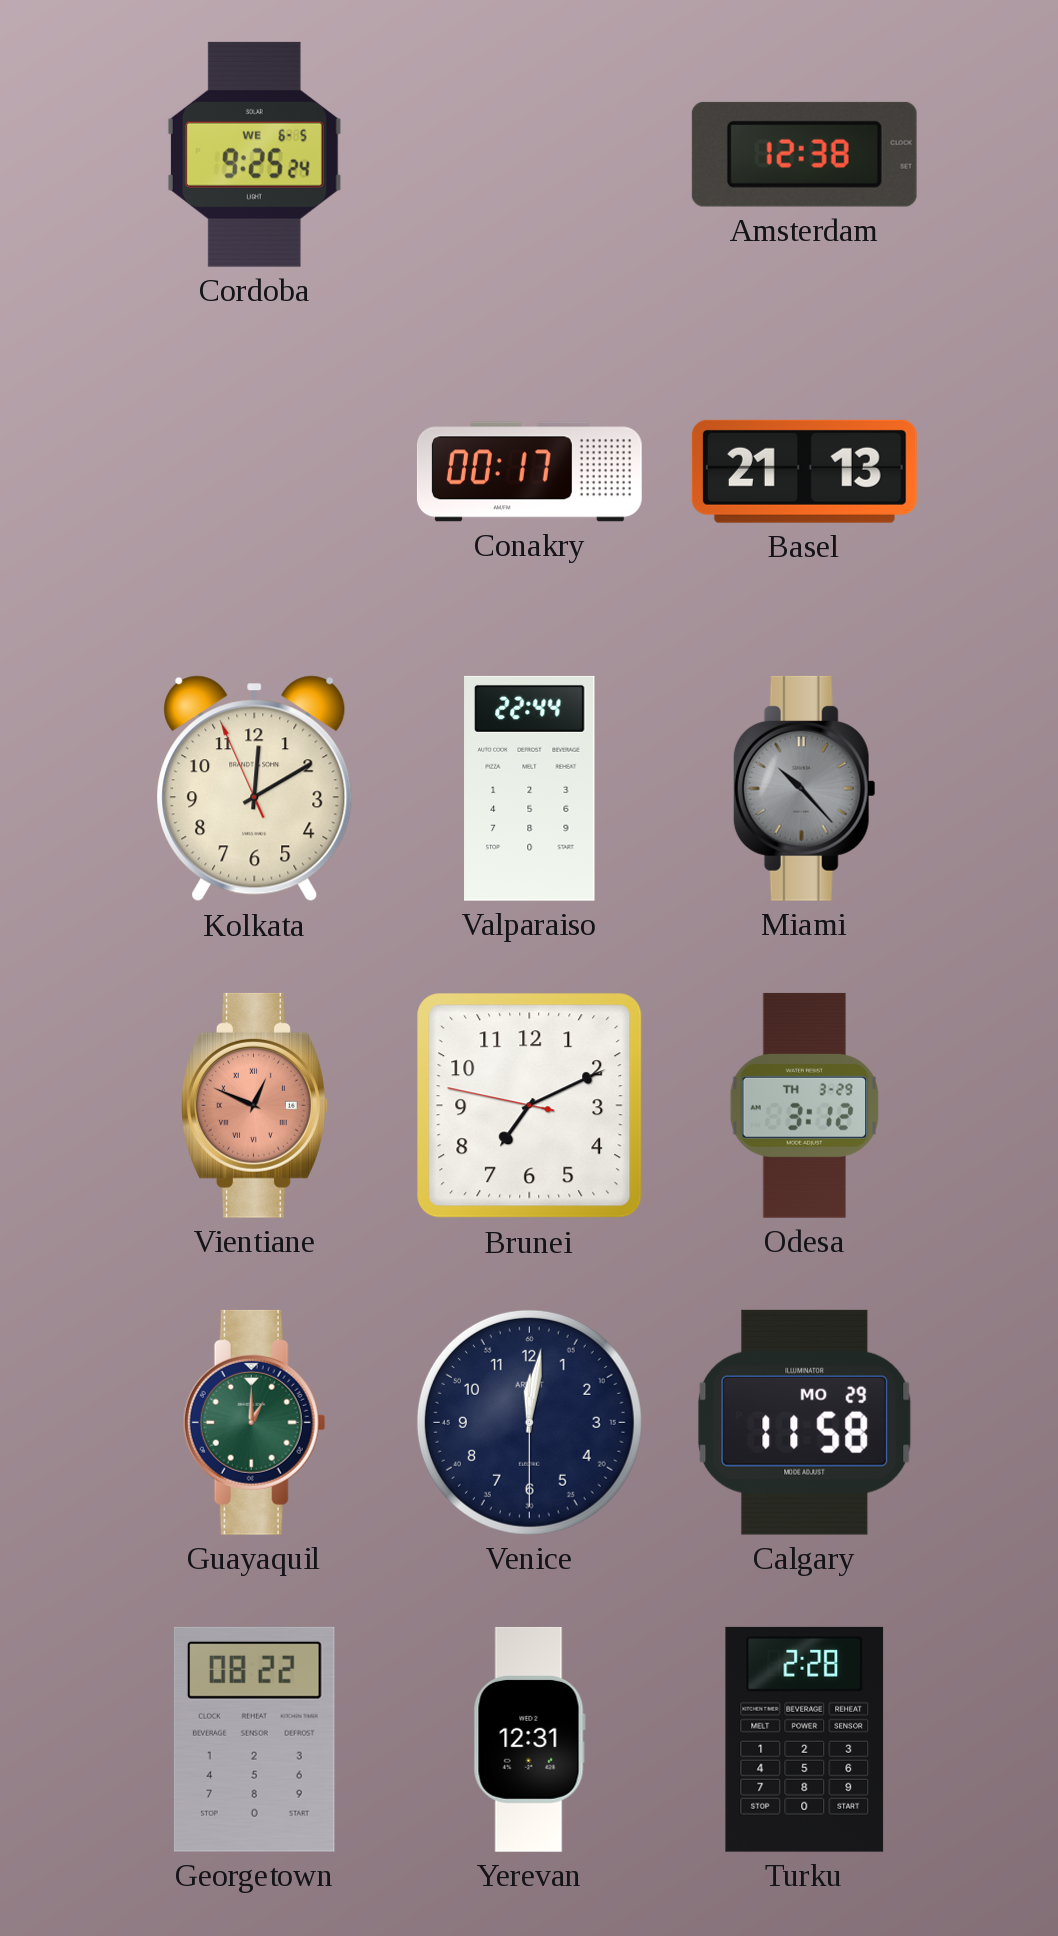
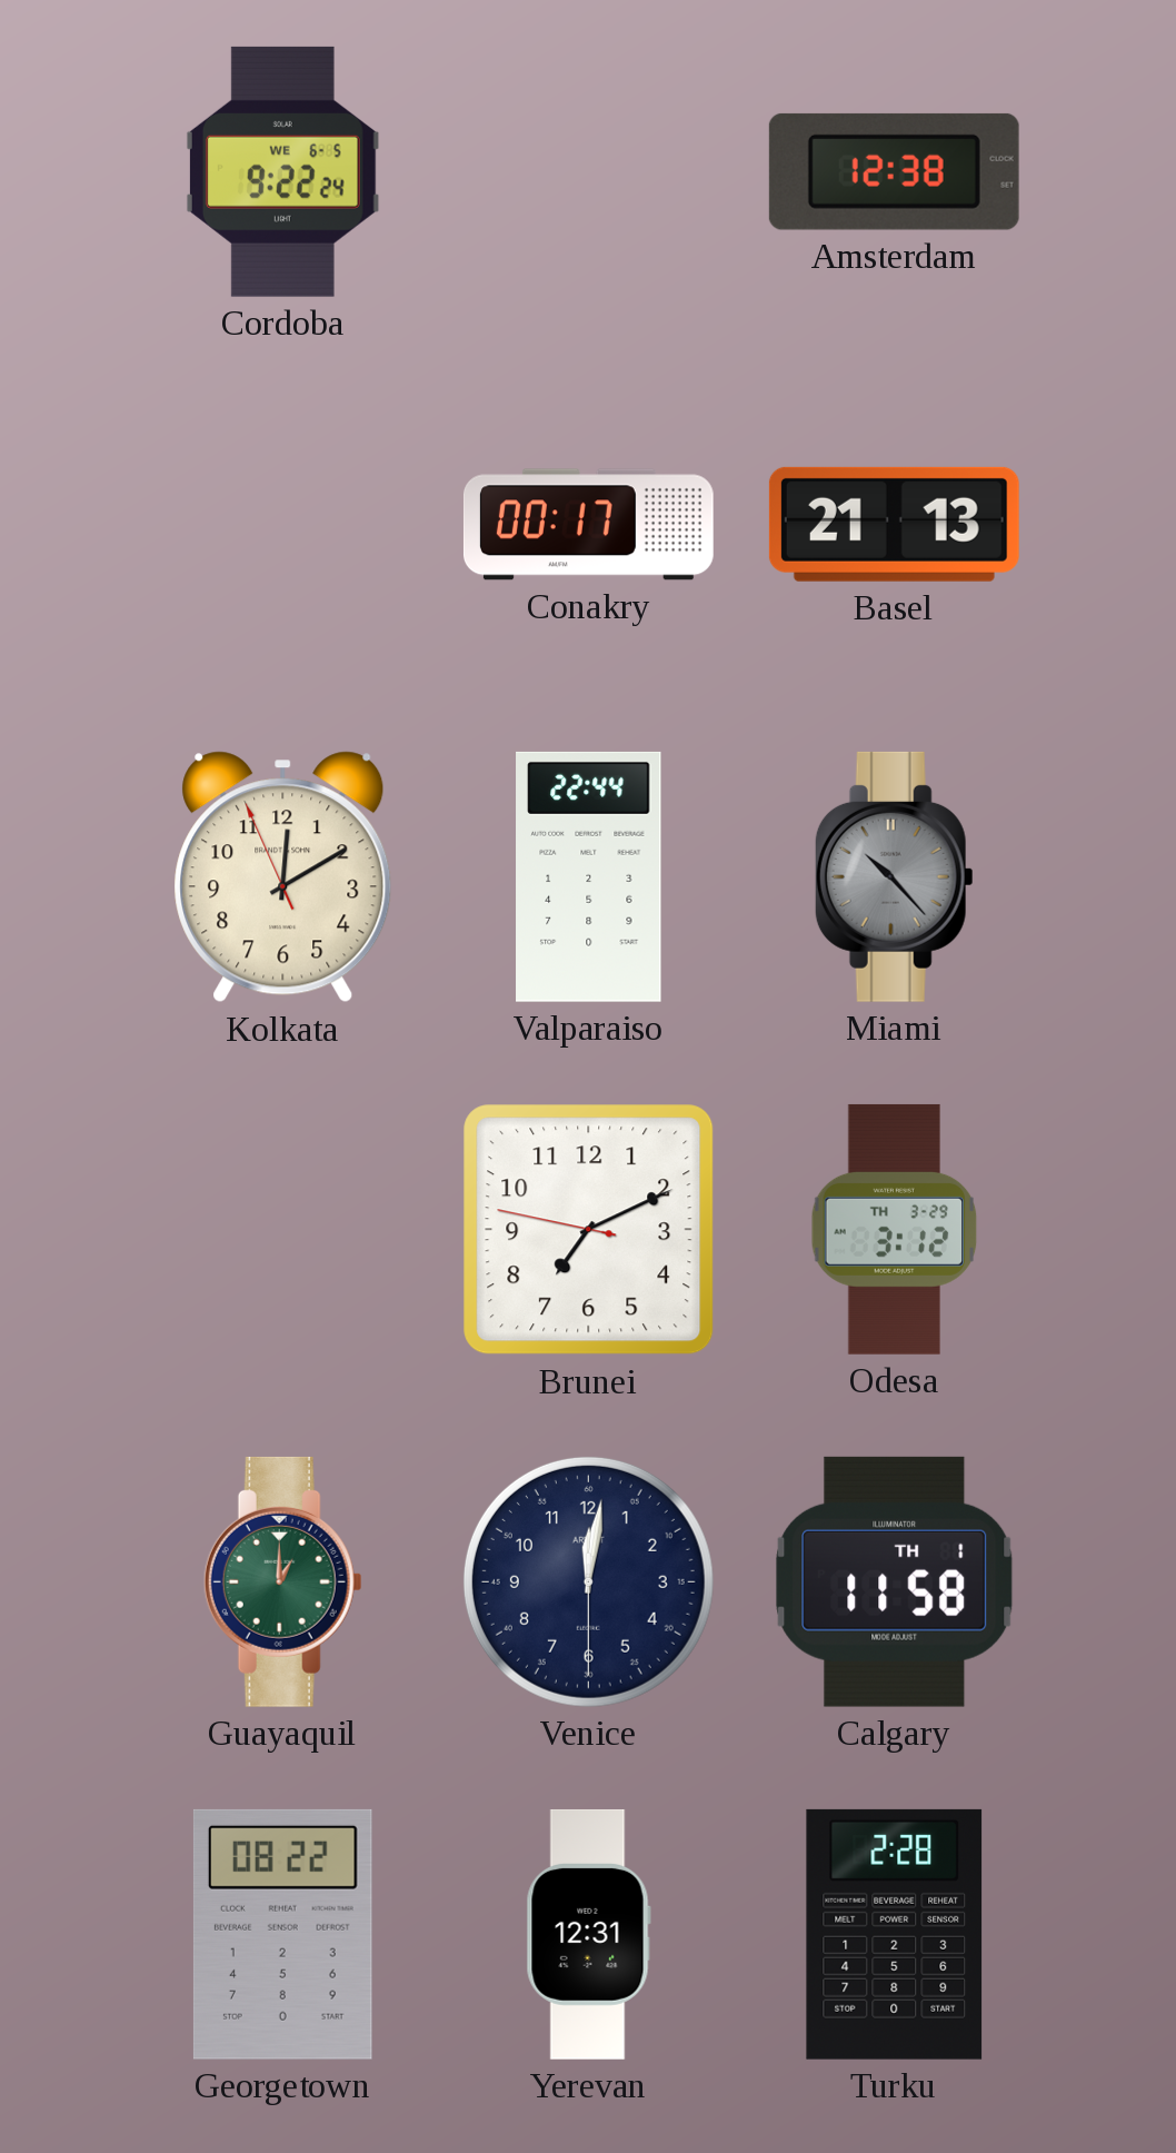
Cordoba: 9:25 -> 9:22
Vientiane: 12:49 -> none
Calgary date: MO 29 -> TH 1
